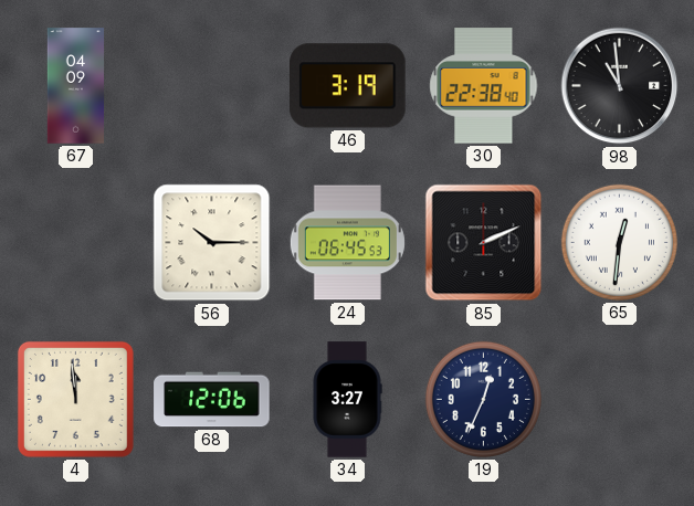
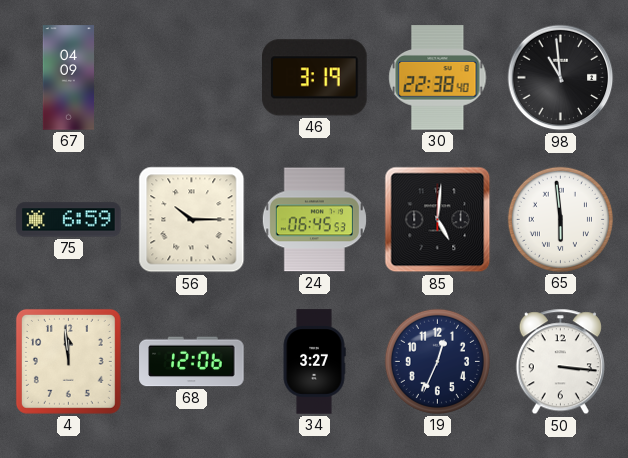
75: none -> 6:59
85: 2:11 -> 5:01
65: 12:31 -> 5:59
50: none -> 3:16
